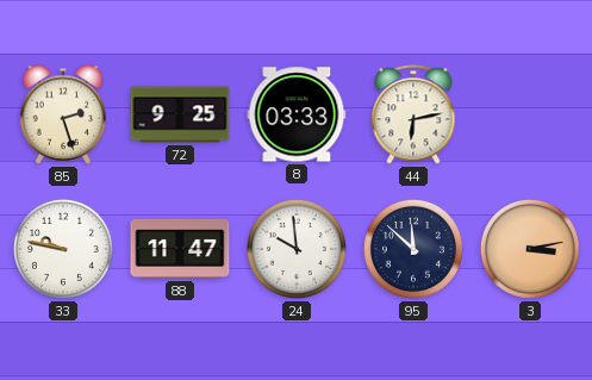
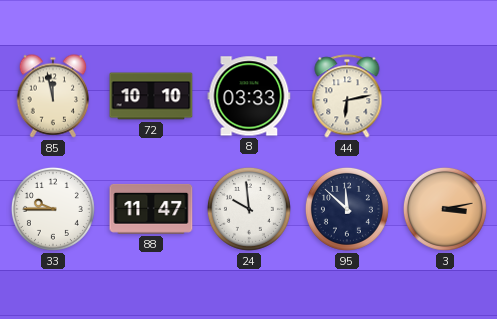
85: 2:27 -> 11:58
72: 9:25 -> 10:10
33: 9:47 -> 9:45
